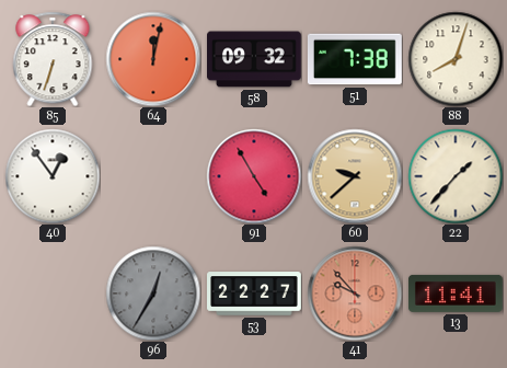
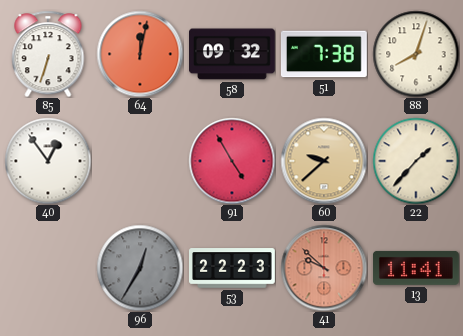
53: 22:27 -> 22:23
41: 9:53 -> 9:52
